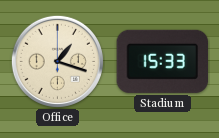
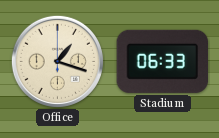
Stadium: 15:33 -> 06:33
